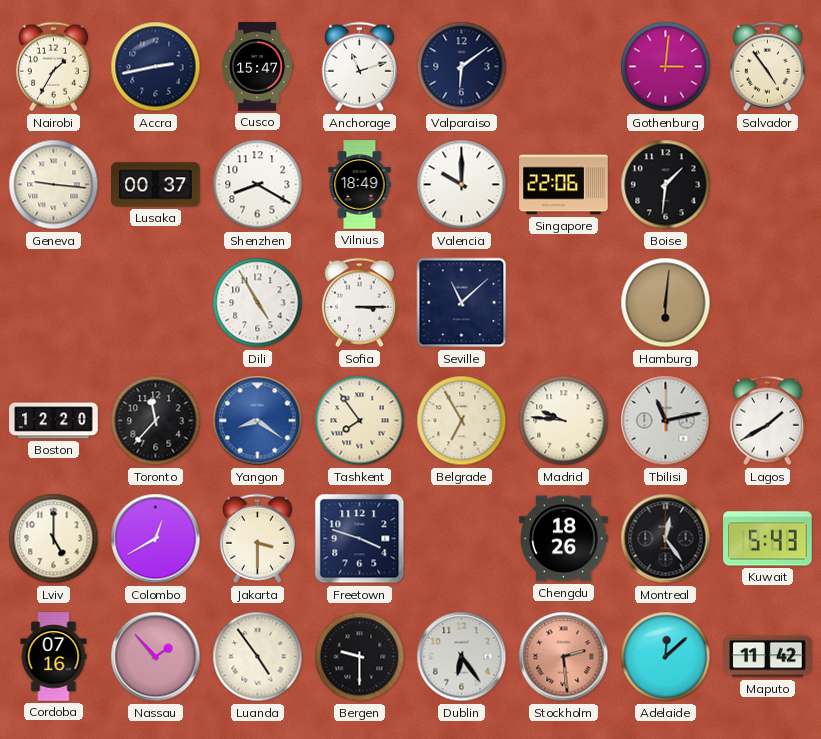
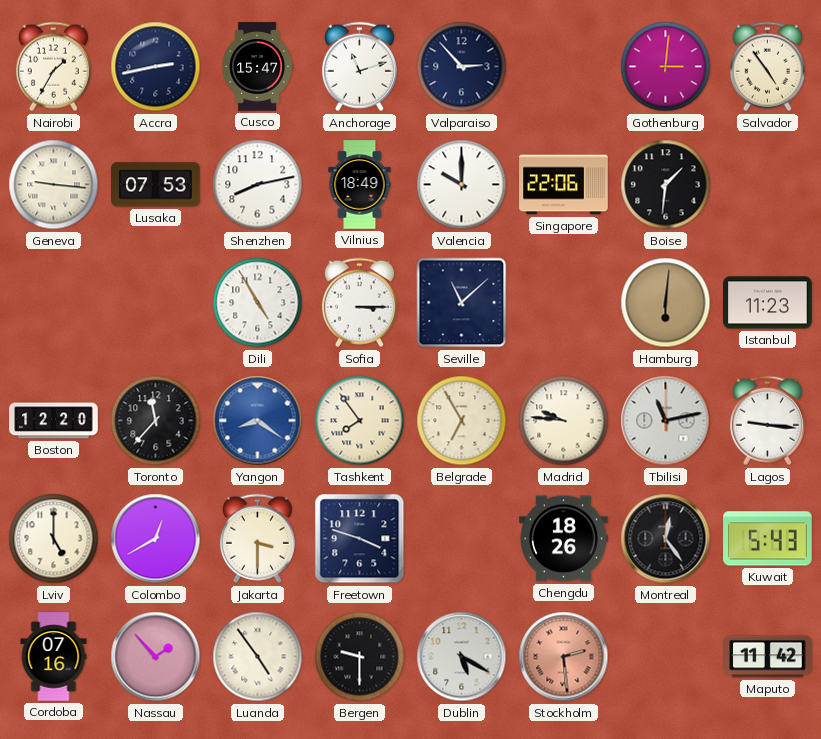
Valparaiso: 6:09 -> 2:53
Lusaka: 00:37 -> 07:53
Shenzhen: 8:20 -> 8:13
Istanbul: none -> 11:23
Lagos: 1:40 -> 9:16
Dublin: 6:24 -> 5:20
Adelaide: 12:08 -> none
